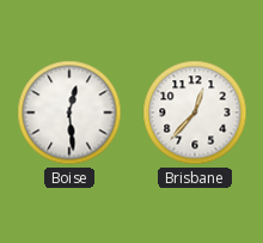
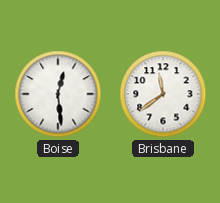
Brisbane: 12:37 -> 11:39
